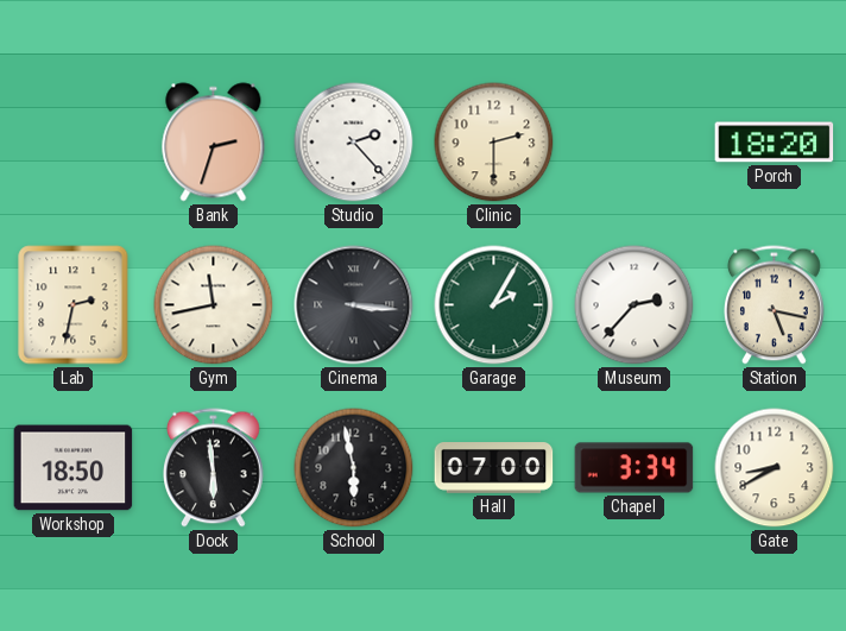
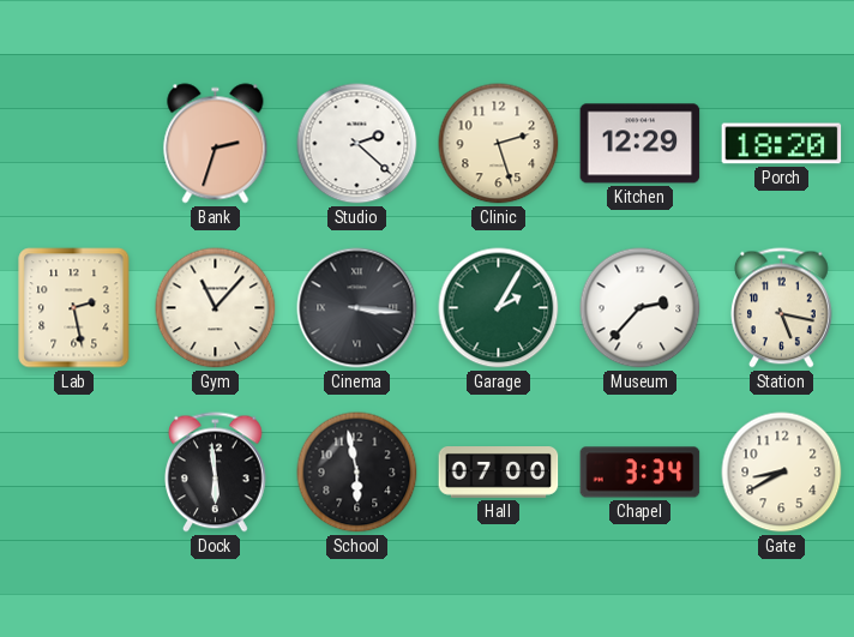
Studio: 2:23 -> 2:22
Clinic: 2:30 -> 2:27
Kitchen: none -> 12:29
Lab: 2:32 -> 2:28
Gym: 11:43 -> 11:07
Workshop: 18:50 -> none
